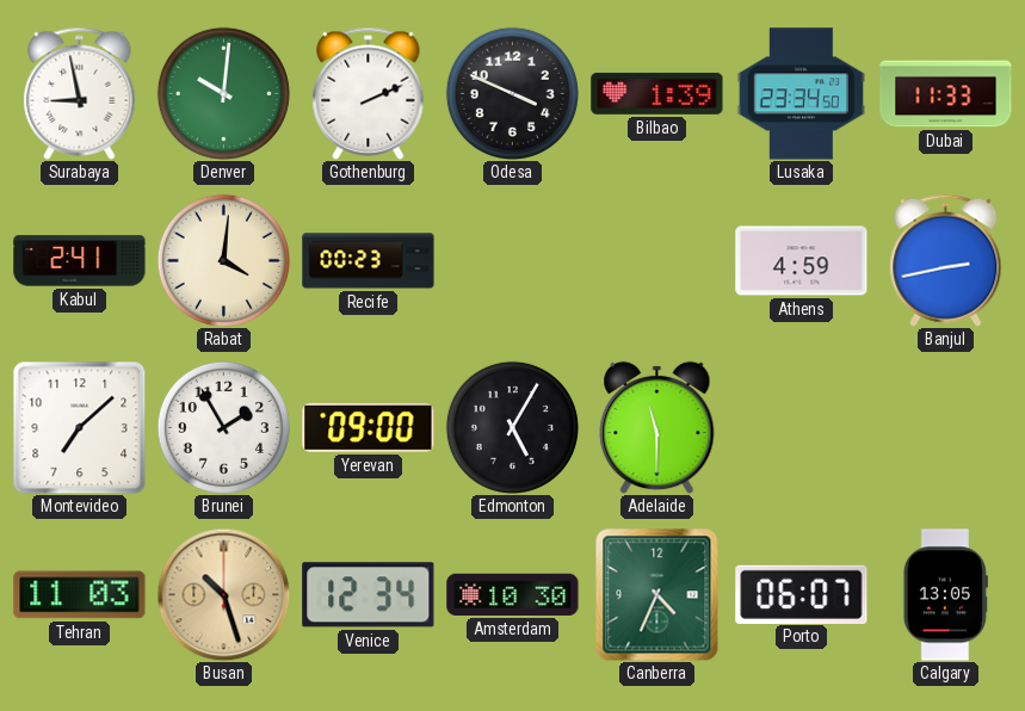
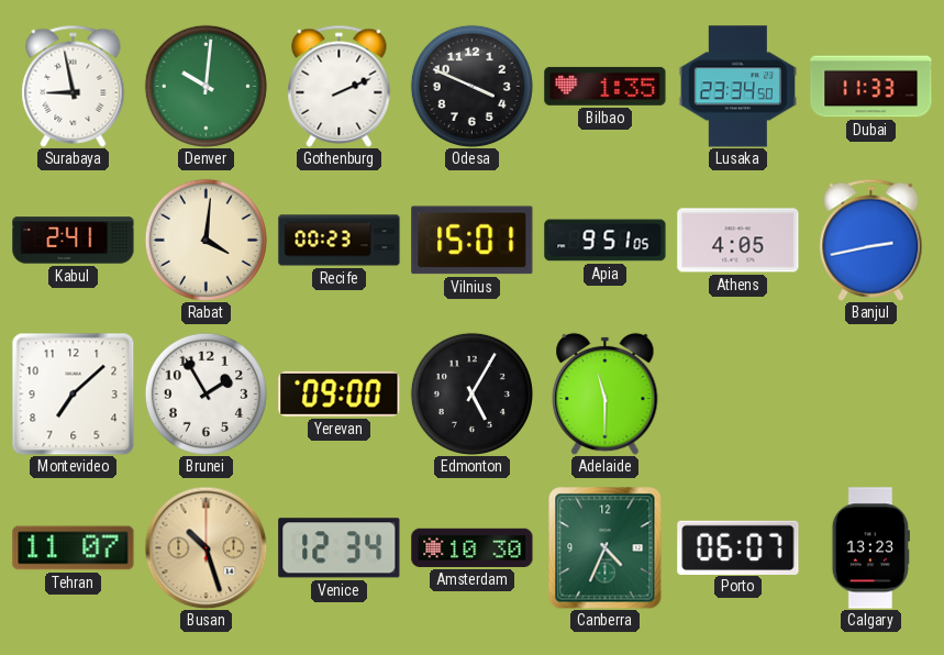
Bilbao: 1:39 -> 1:35
Vilnius: none -> 15:01
Apia: none -> 9:51
Athens: 4:59 -> 4:05
Tehran: 11:03 -> 11:07
Calgary: 13:05 -> 13:23
